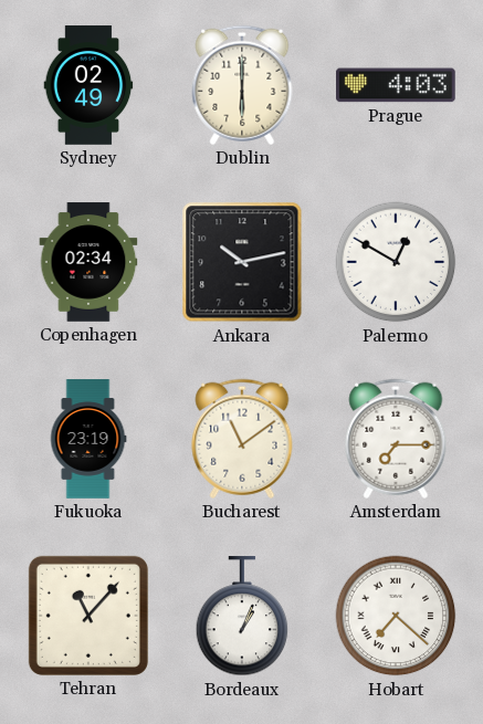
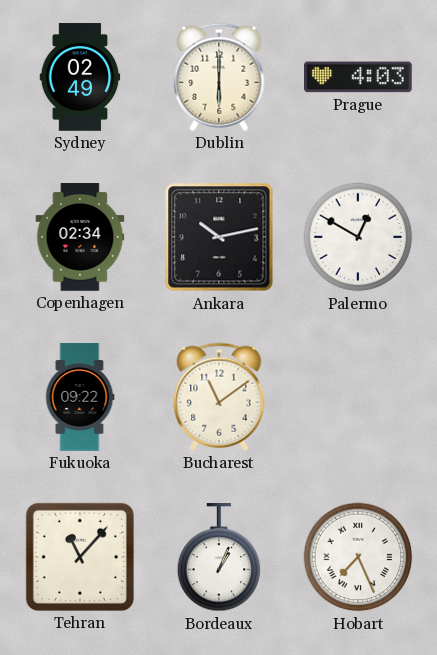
Fukuoka: 23:19 -> 09:22
Amsterdam: 7:15 -> none
Hobart: 7:22 -> 7:26
